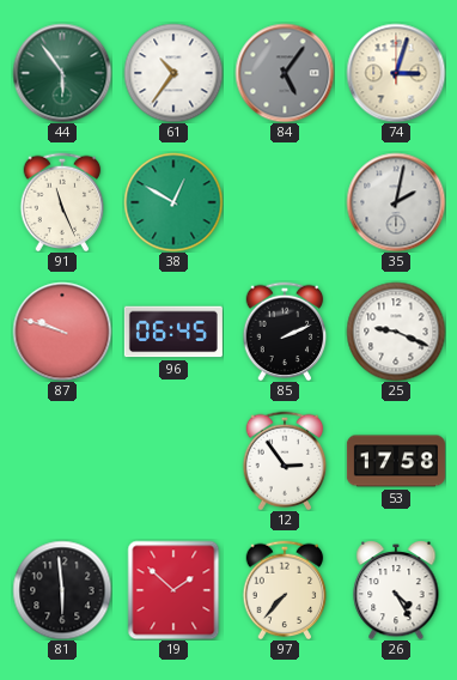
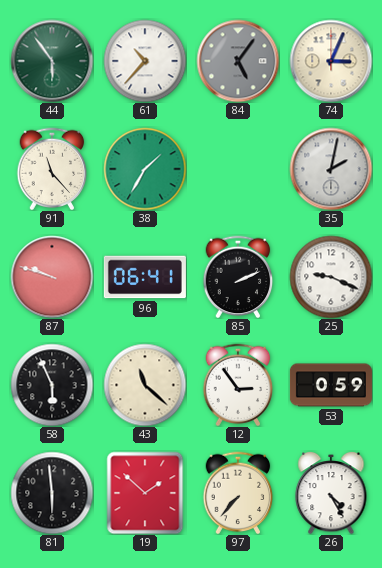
61: 10:36 -> 10:37
74: 3:03 -> 3:04
91: 11:26 -> 11:23
38: 12:50 -> 1:35
96: 06:45 -> 06:41
58: none -> 5:56
43: none -> 11:22
53: 17:58 -> 0:59
